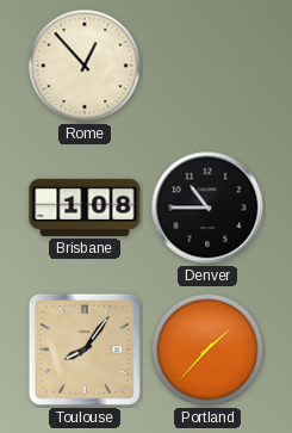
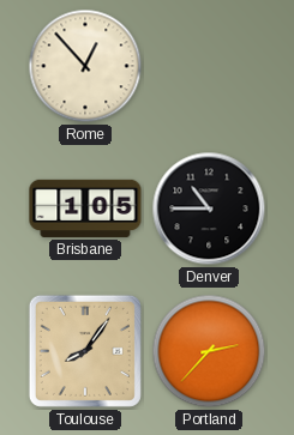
Brisbane: 1:08 -> 1:05
Portland: 1:37 -> 2:37
